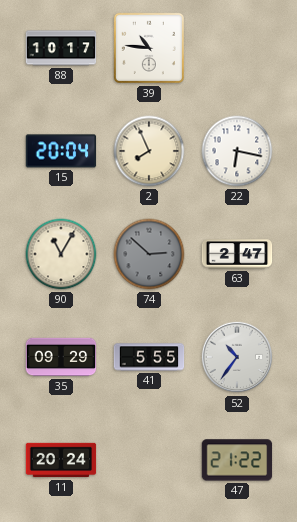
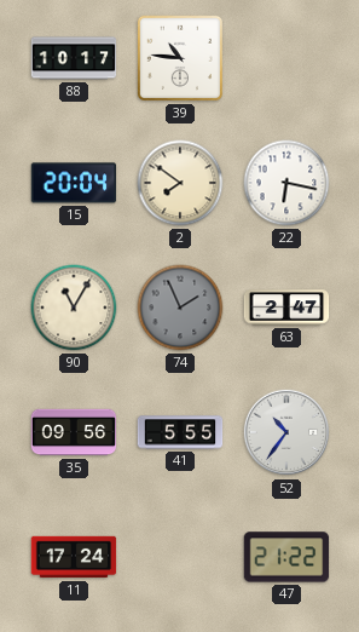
2: 7:56 -> 7:51
74: 2:52 -> 1:56
35: 09:29 -> 09:56
11: 20:24 -> 17:24
